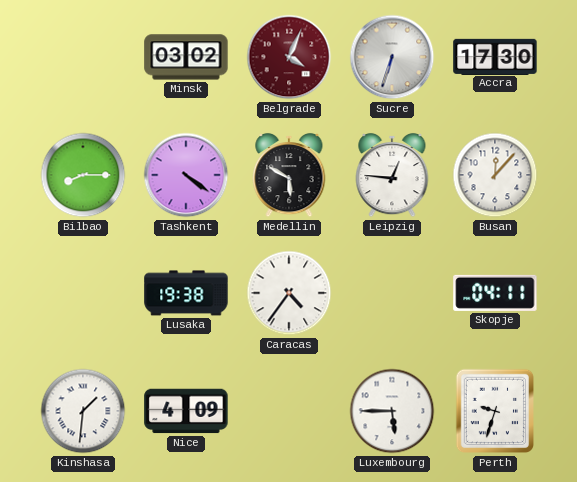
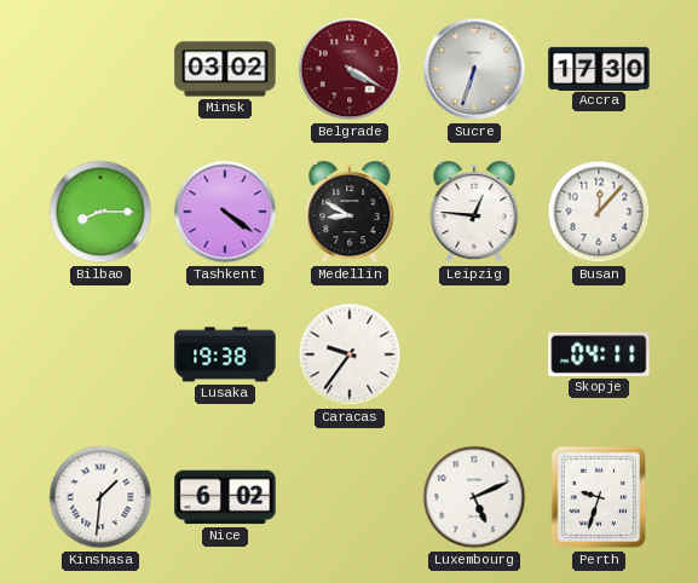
Belgrade: 4:04 -> 4:20
Medellin: 5:50 -> 8:50
Caracas: 4:36 -> 9:36
Nice: 4:09 -> 6:02
Luxembourg: 5:45 -> 5:11
